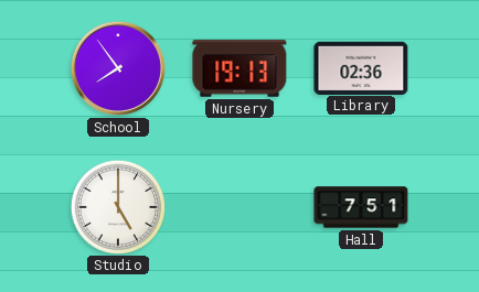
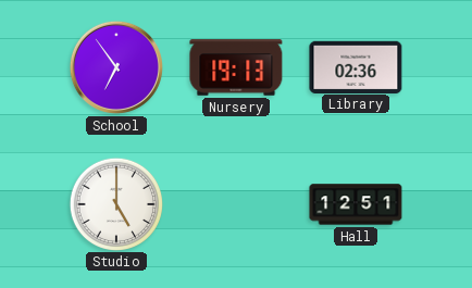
School: 7:54 -> 6:54
Hall: 7:51 -> 12:51
